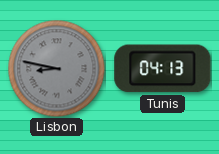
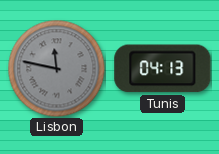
Lisbon: 8:47 -> 11:47
